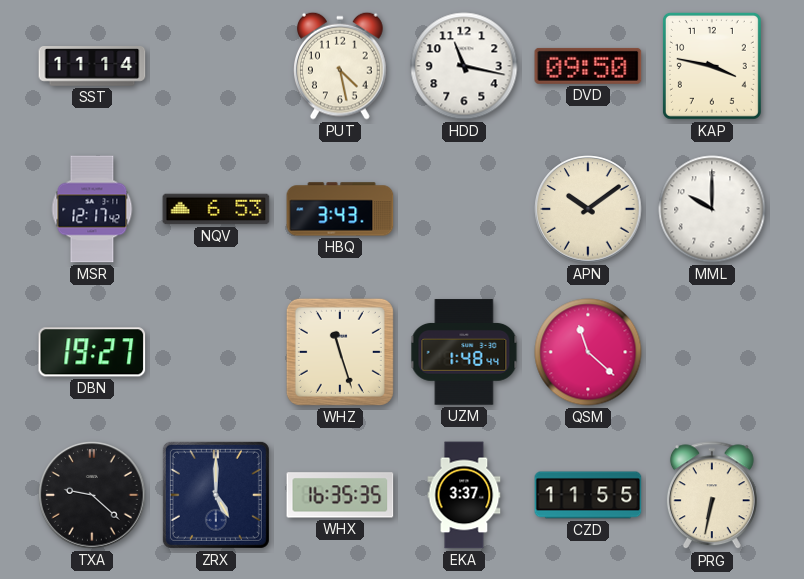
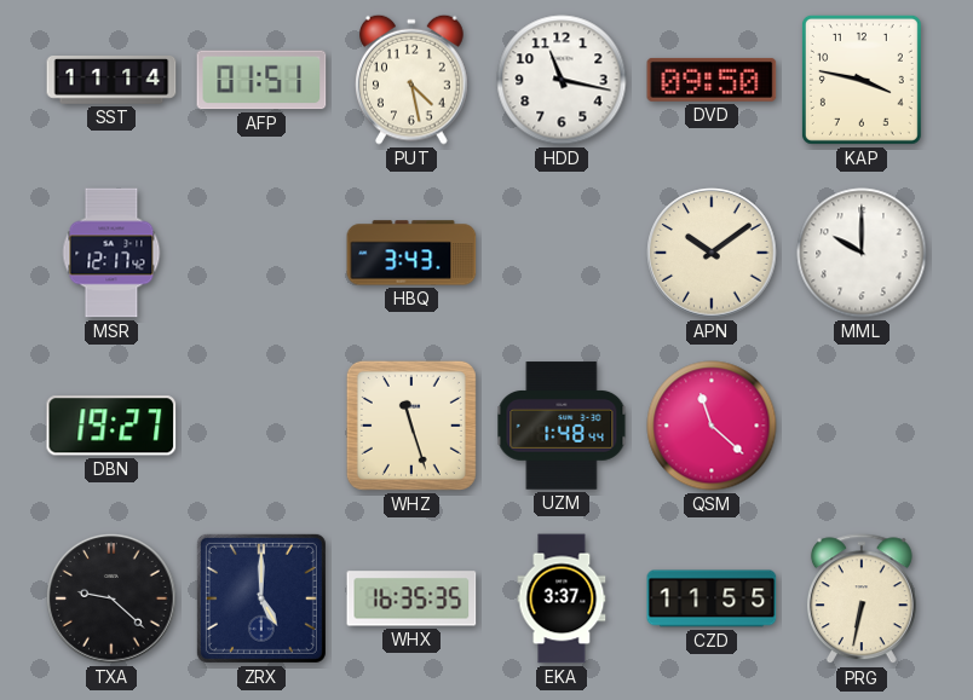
AFP: none -> 01:51
NQV: 6:53 -> none
